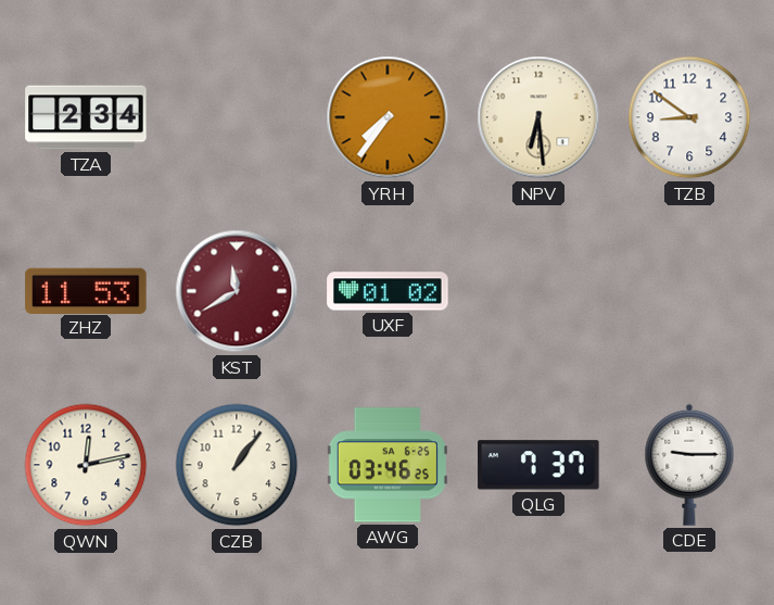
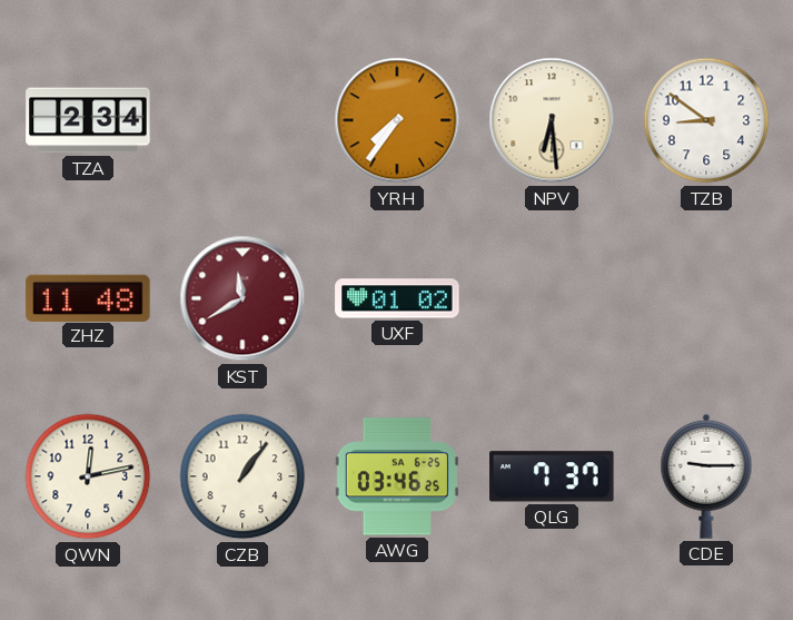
ZHZ: 11:53 -> 11:48
